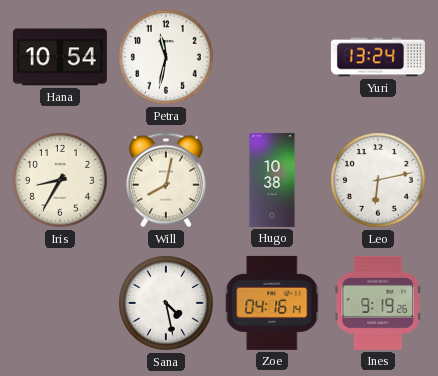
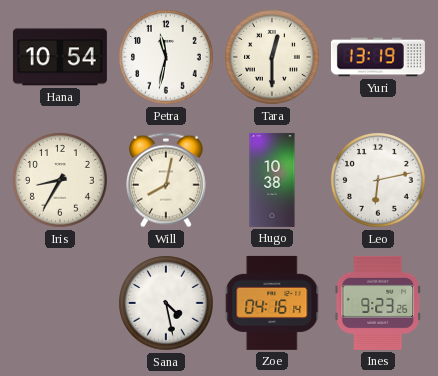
Tara: none -> 12:30
Yuri: 13:24 -> 13:19
Ines: 9:19 -> 9:23
